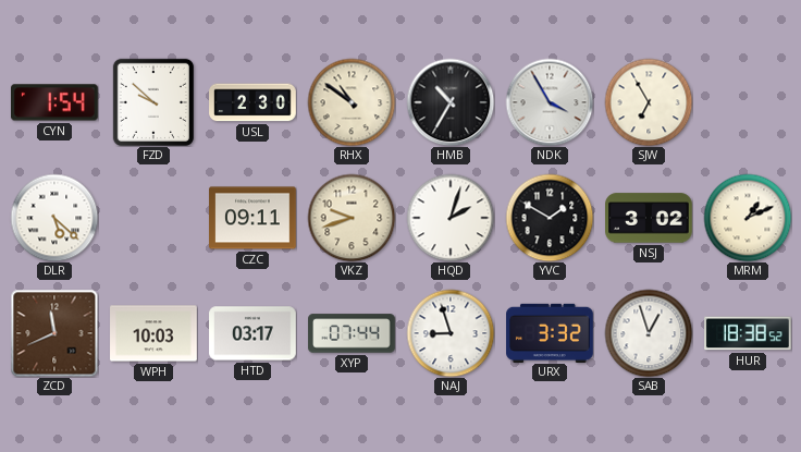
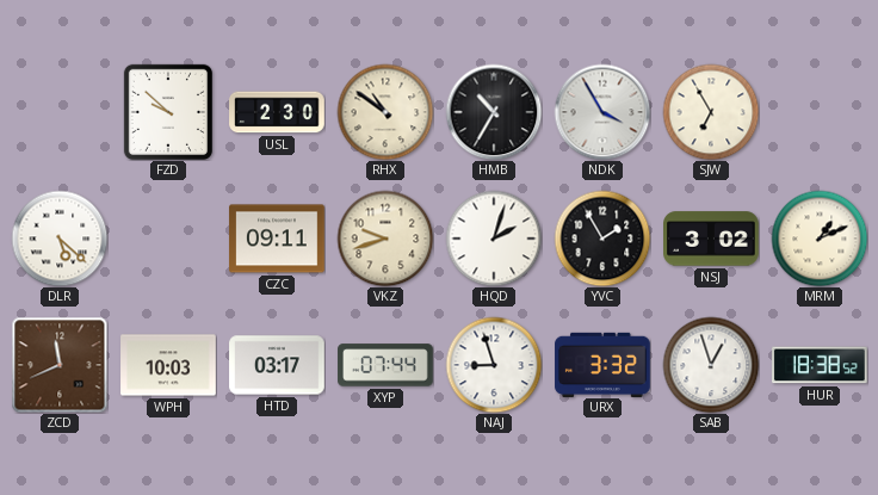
CYN: 1:54 -> none
YVC: 1:50 -> 1:55
